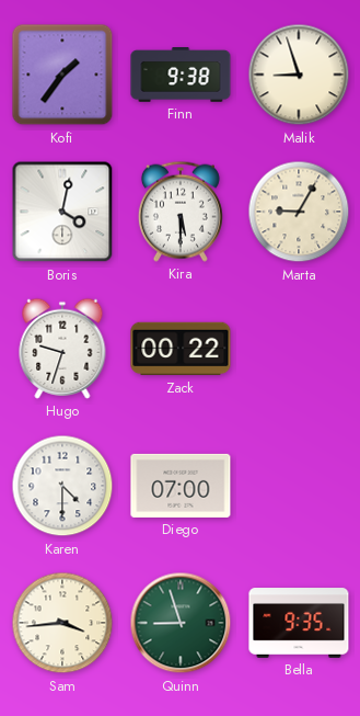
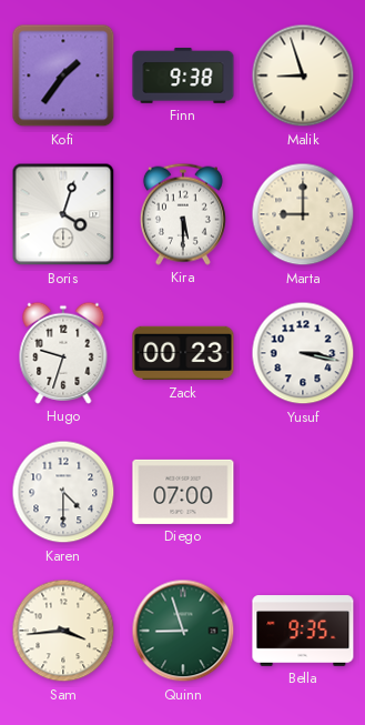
Boris: 4:02 -> 4:03
Marta: 9:05 -> 9:00
Zack: 00:22 -> 00:23
Yusuf: none -> 3:17
